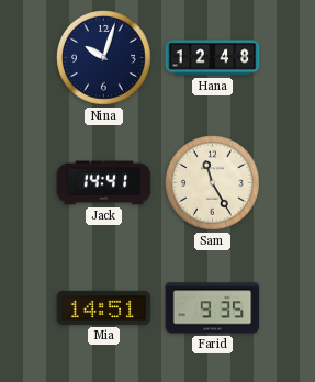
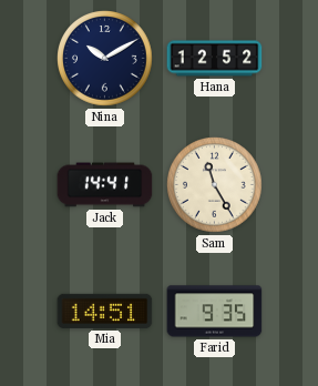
Nina: 10:03 -> 10:10
Hana: 12:48 -> 12:52
